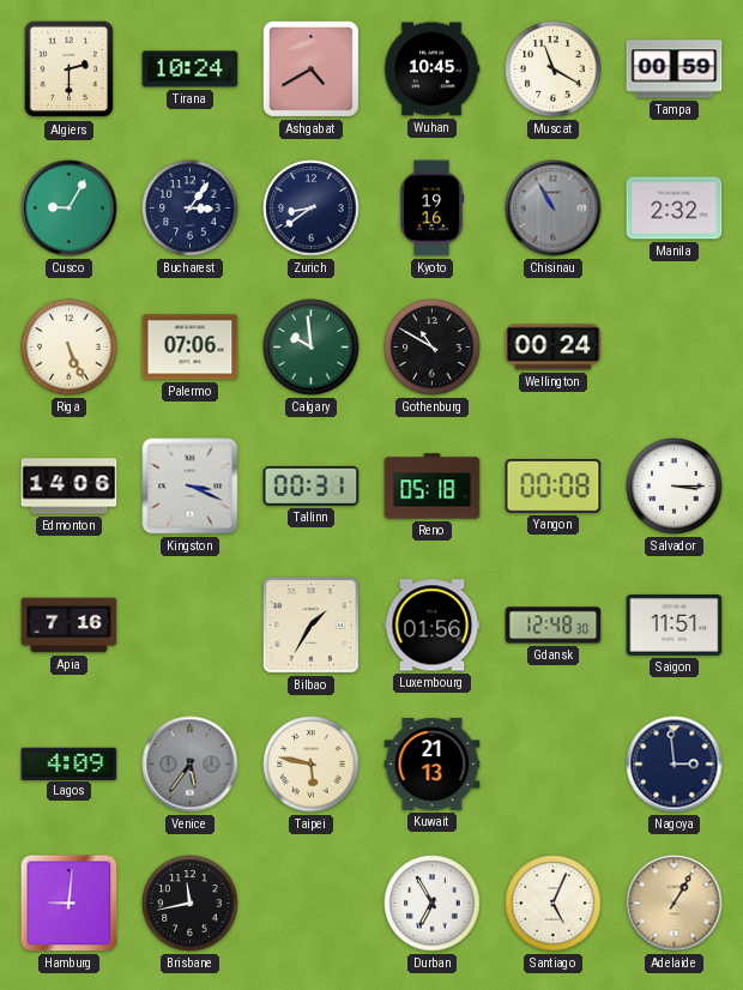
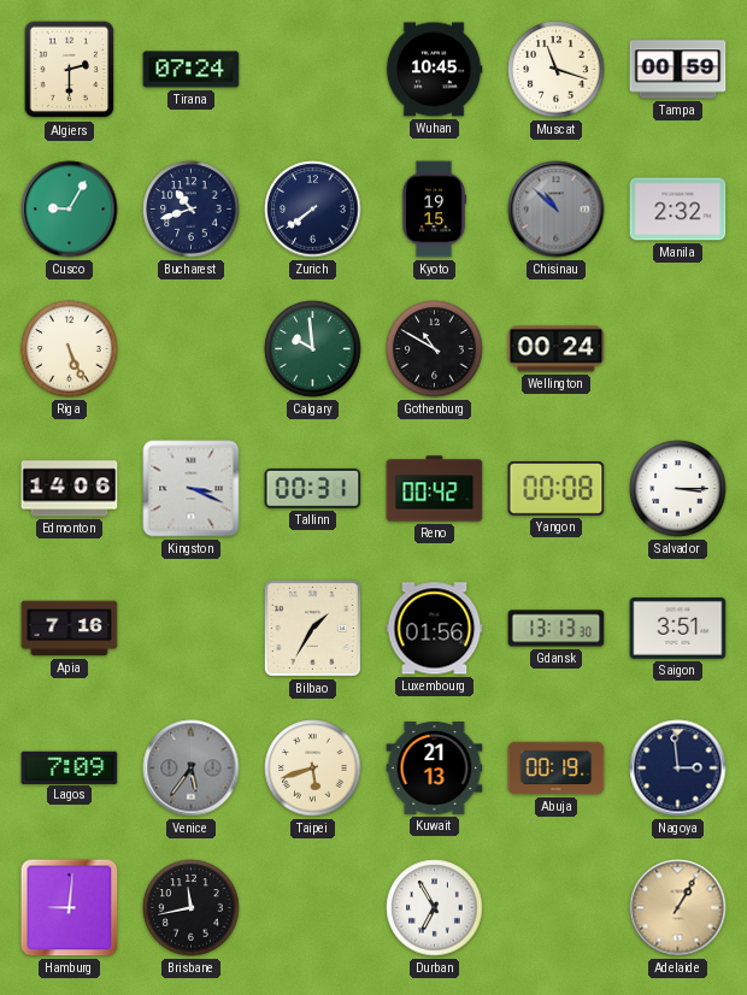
Tirana: 10:24 -> 07:24
Ashgabat: 4:40 -> none
Muscat: 11:20 -> 11:18
Bucharest: 3:06 -> 10:42
Zurich: 8:39 -> 7:39
Kyoto: 19:16 -> 19:15
Chisinau: 10:55 -> 10:52
Palermo: 07:06 -> none
Reno: 05:18 -> 00:42
Gdansk: 12:48 -> 13:13
Saigon: 11:51 -> 3:51
Lagos: 4:09 -> 7:09
Taipei: 5:47 -> 5:42
Abuja: none -> 00:19
Santiago: 5:04 -> none
